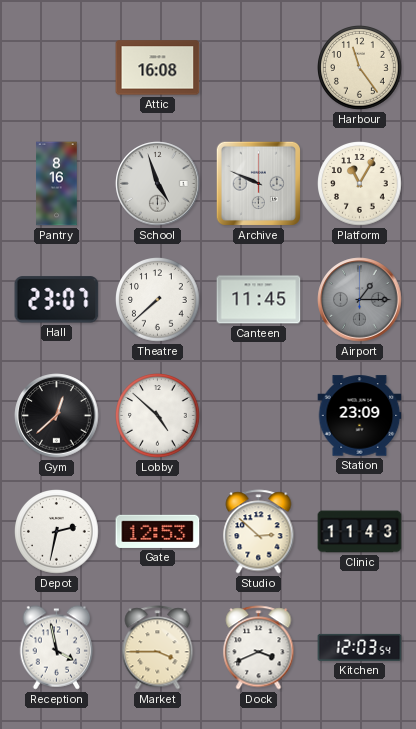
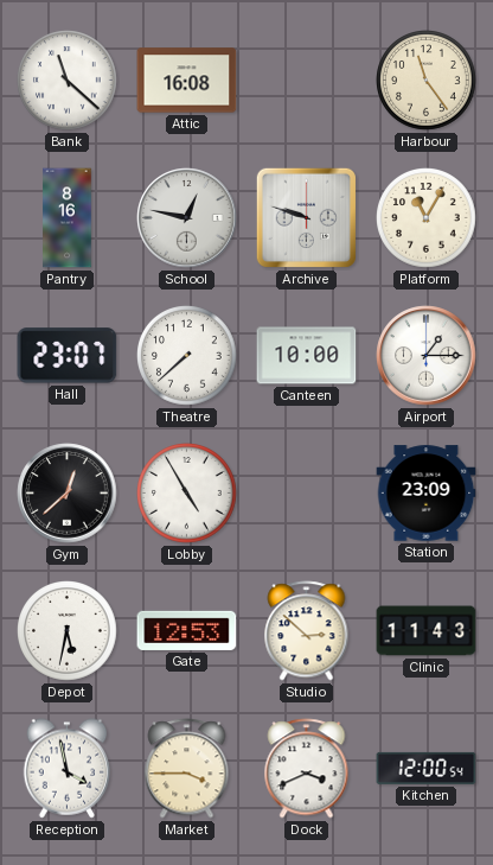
Bank: none -> 11:22
School: 4:57 -> 12:47
Archive: 9:49 -> 9:48
Canteen: 11:45 -> 10:00
Airport dial: grey -> white
Lobby: 4:52 -> 4:55
Depot: 2:32 -> 5:32
Kitchen: 12:03 -> 12:00
